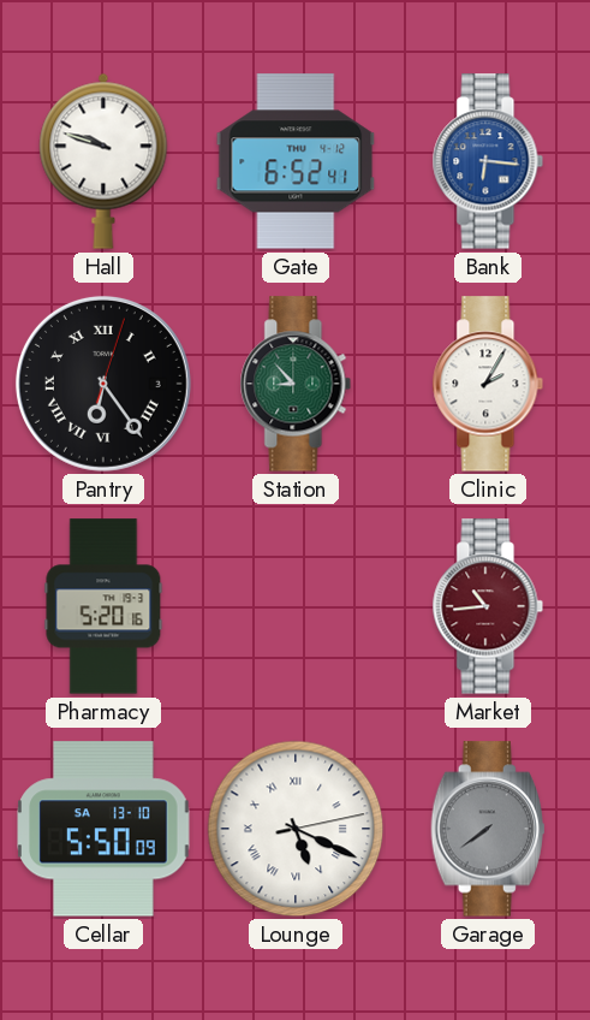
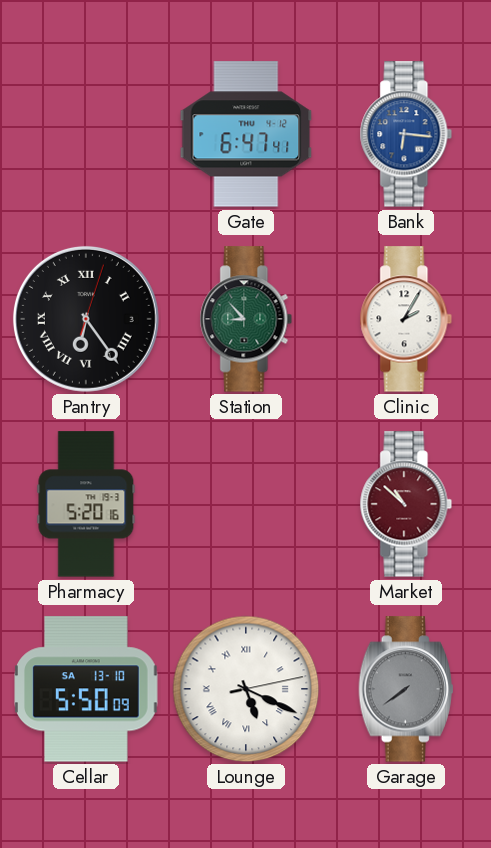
Hall: 9:48 -> none
Gate: 6:52 -> 6:47
Market: 10:44 -> 10:52
